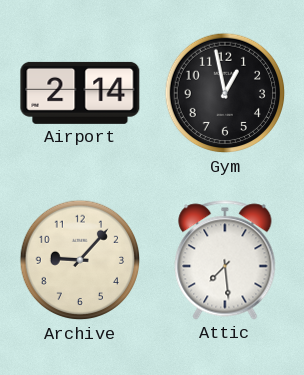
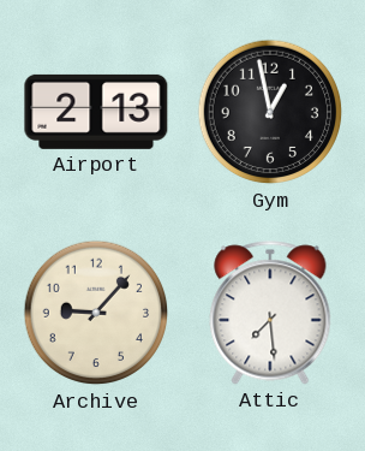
Airport: 2:14 -> 2:13
